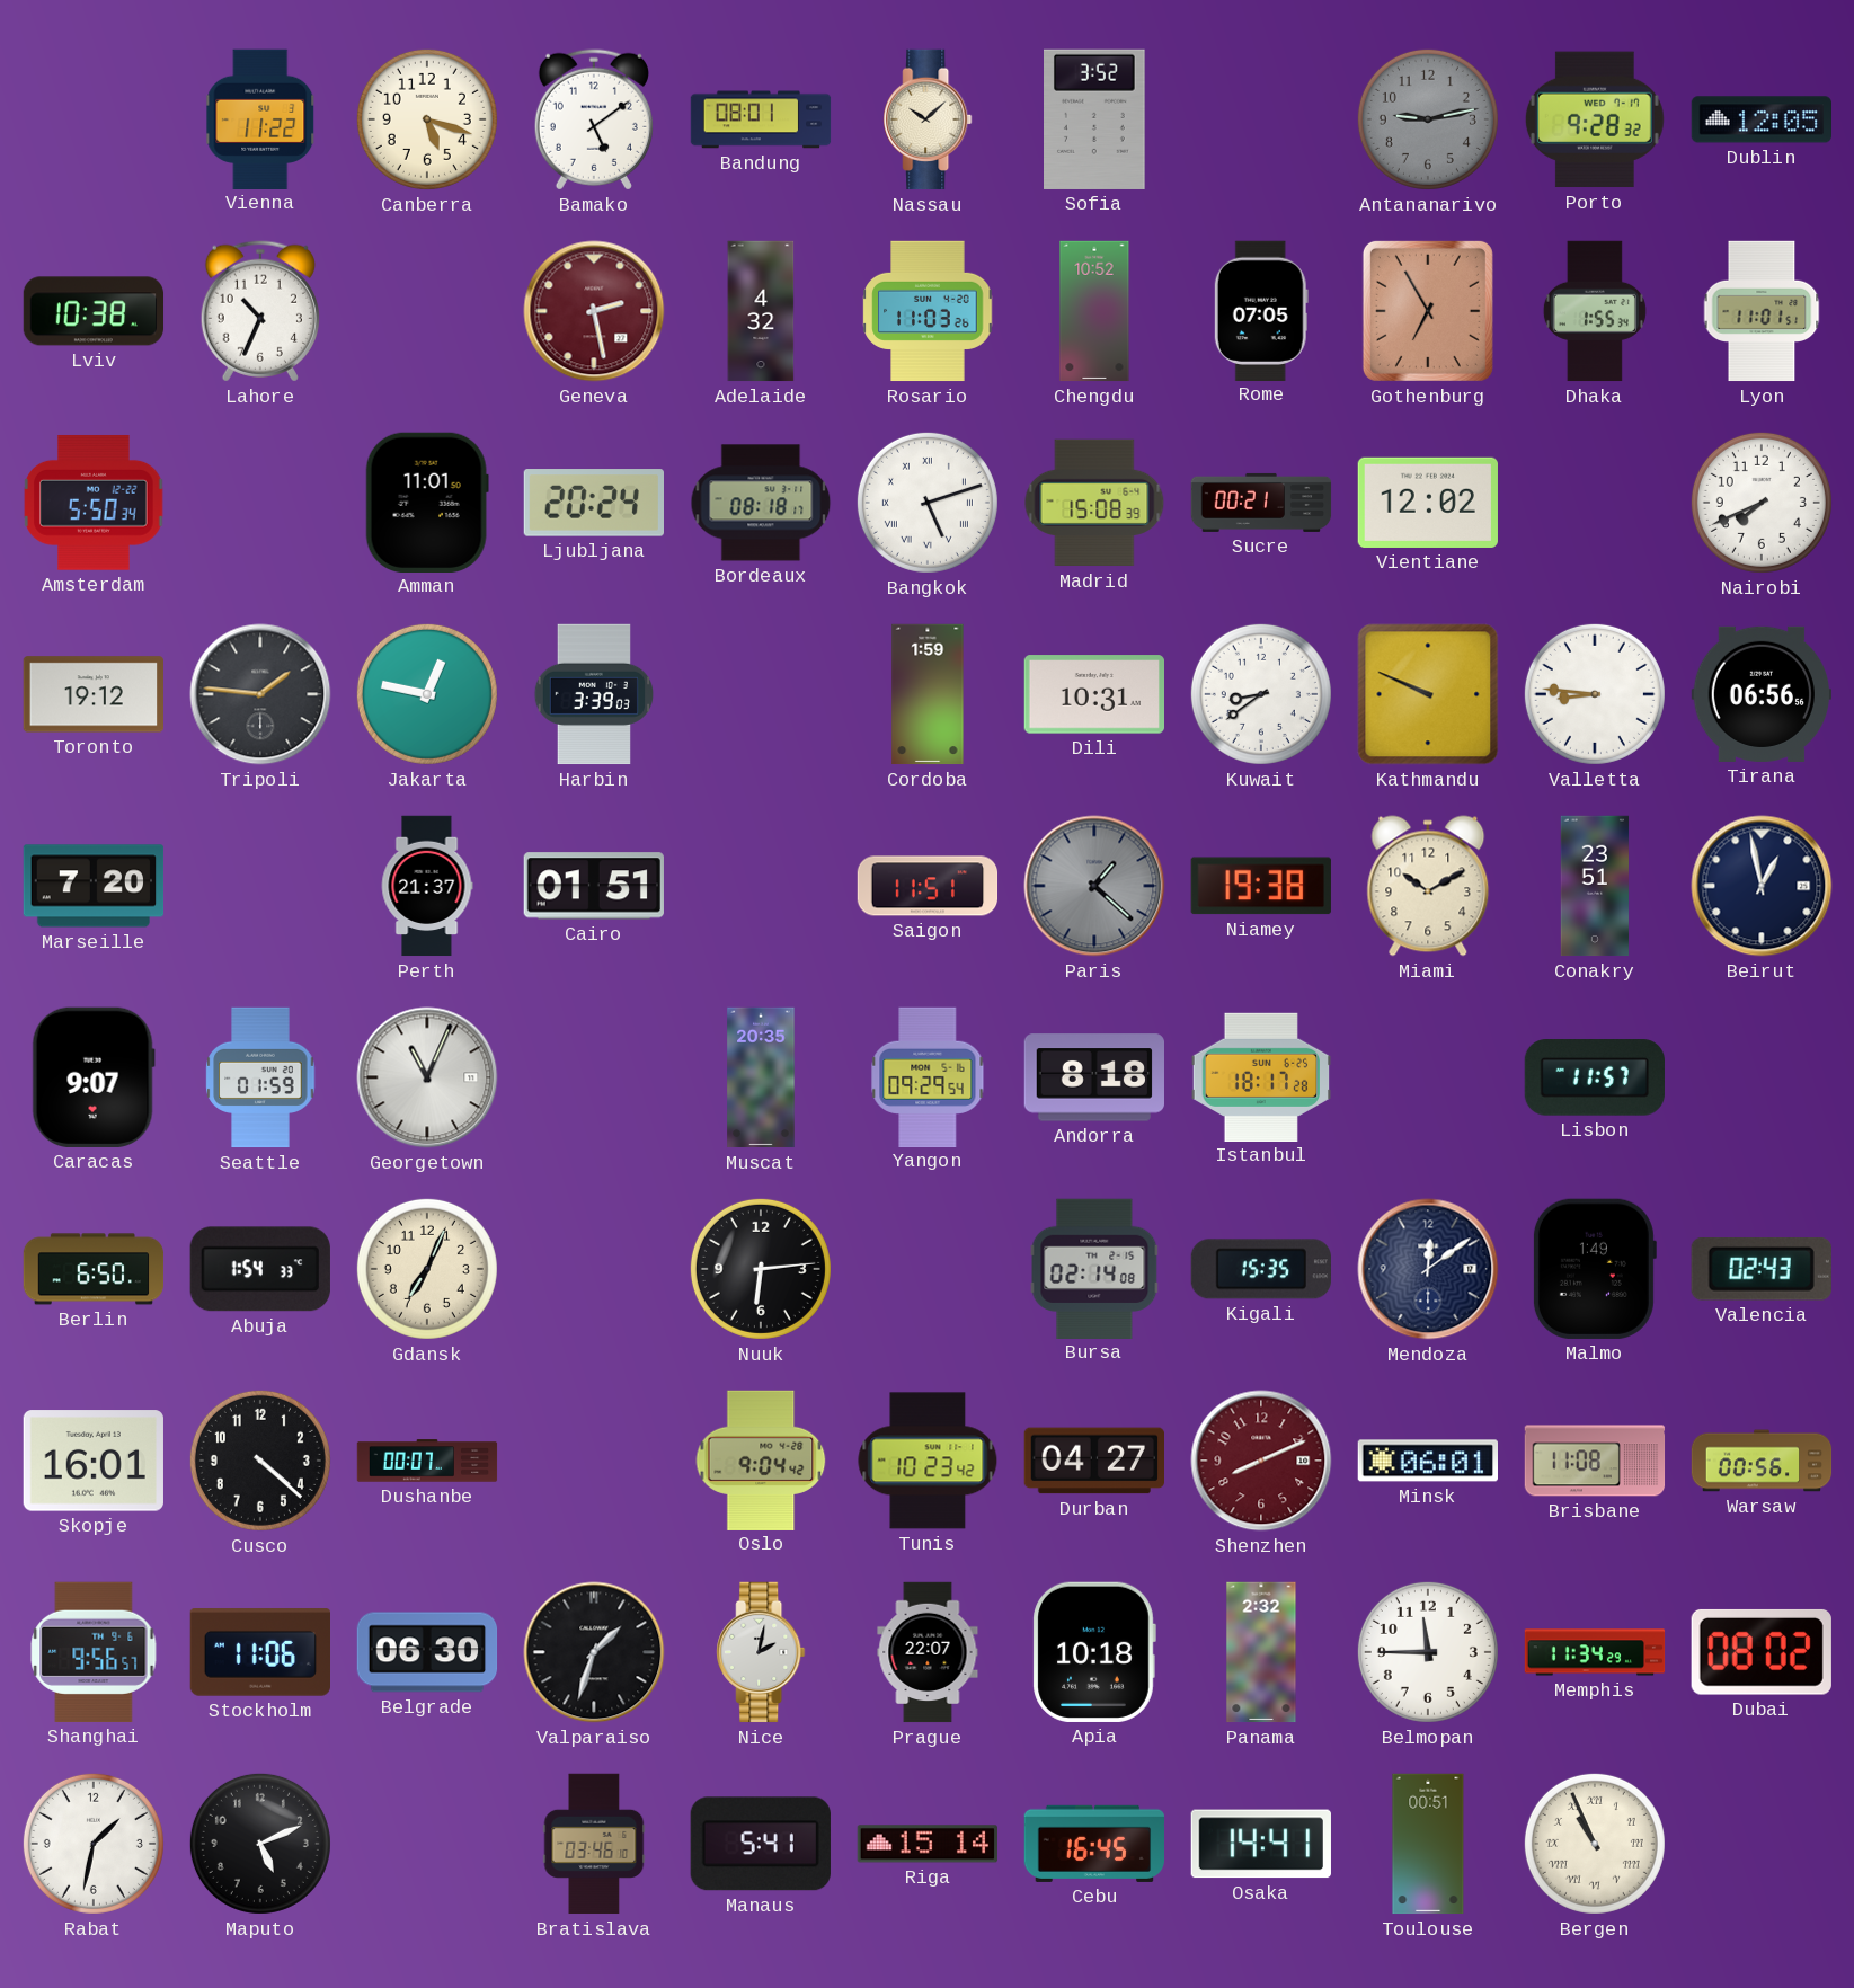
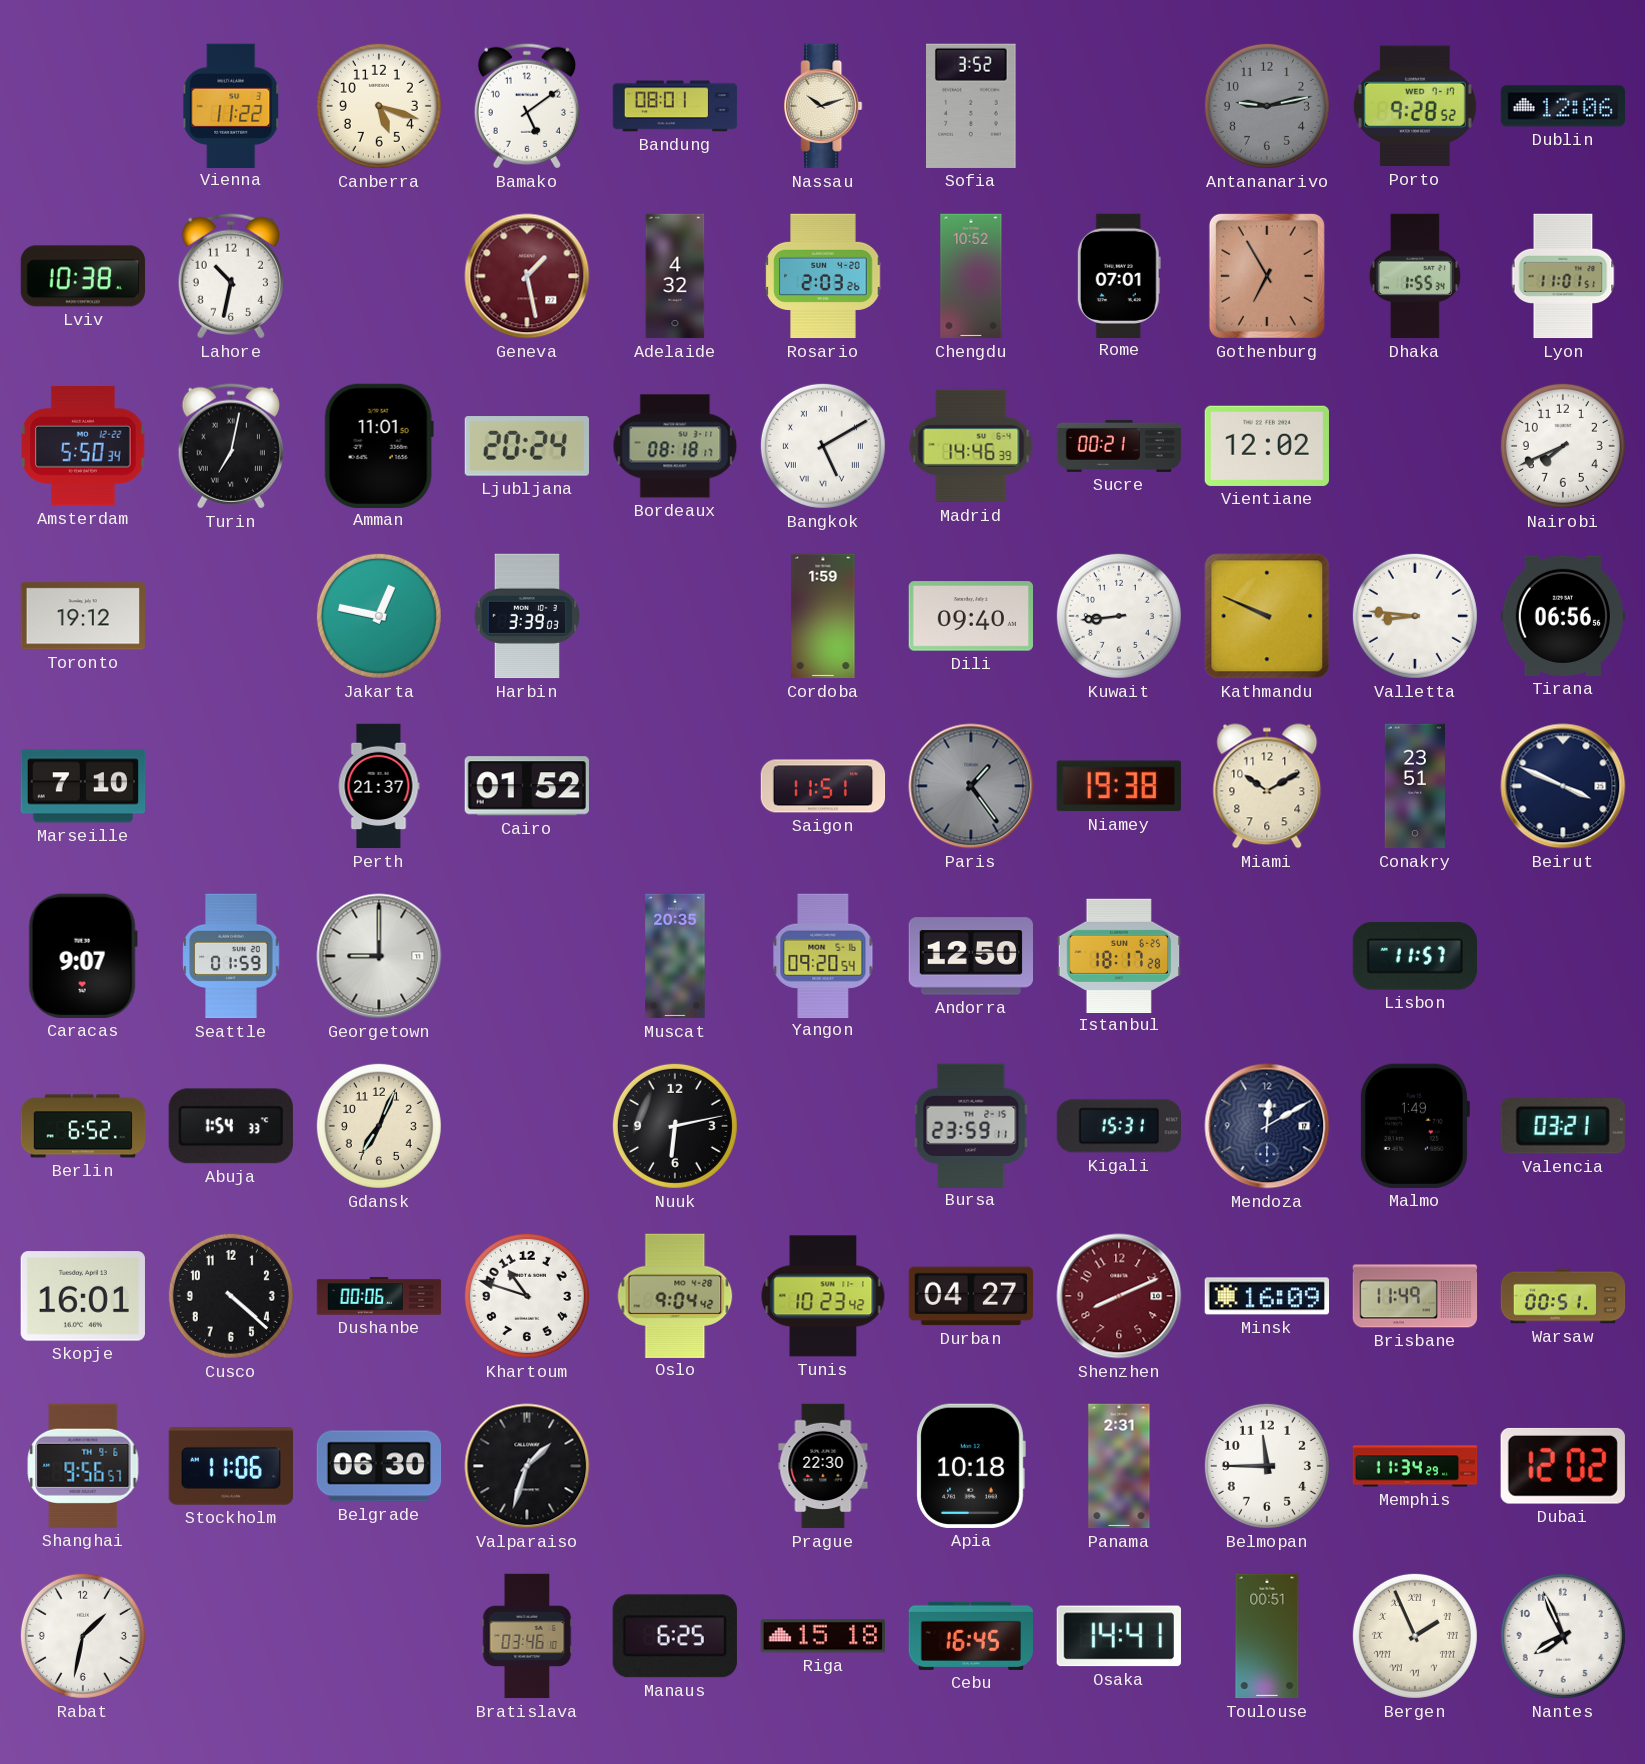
Nassau: 10:08 -> 10:12
Porto: 9:28:32 -> 9:28:52
Dublin: 12:05 -> 12:06
Lahore: 10:34 -> 10:32
Geneva: 2:28 -> 1:28
Rosario: 11:03 -> 2:03
Rome: 07:05 -> 07:01
Turin: none -> 7:02
Bangkok: 5:12 -> 5:10
Madrid: 15:08 -> 14:46
Tripoli: 1:46 -> none
Dili: 10:31 -> 09:40
Kuwait: 8:39 -> 8:44
Marseille: 7:20 -> 7:10
Cairo: 01:51 -> 01:52
Paris: 1:22 -> 1:24
Beirut: 12:58 -> 3:49
Georgetown: 11:04 -> 9:00
Yangon: 09:29 -> 09:20
Andorra: 8:18 -> 12:50
Berlin: 6:50 -> 6:52
Nuuk: 6:14 -> 6:13
Bursa: 02:14 -> 23:59
Kigali: 15:35 -> 15:31
Mendoza: 12:09 -> 12:10
Valencia: 02:43 -> 03:21
Dushanbe: 00:07 -> 00:06
Khartoum: none -> 10:48
Minsk: 06:01 -> 16:09
Brisbane: 11:08 -> 11:49
Warsaw: 00:56 -> 00:51
Nice: 2:02 -> none
Prague: 22:07 -> 22:30
Panama: 2:32 -> 2:31
Dubai: 08:02 -> 12:02
Maputo: 5:11 -> none
Manaus: 5:41 -> 6:25
Riga: 15:14 -> 15:18
Bergen: 10:56 -> 1:56
Nantes: none -> 7:56
